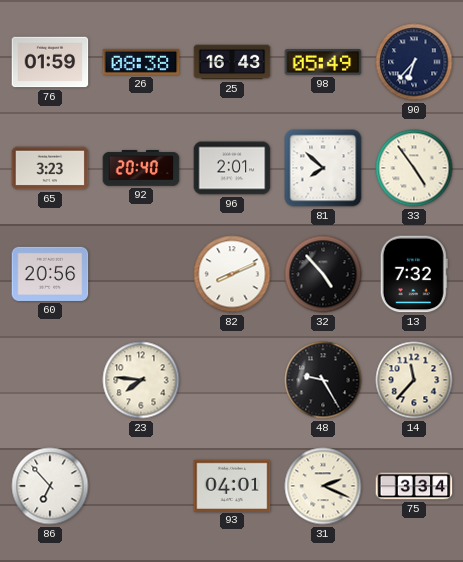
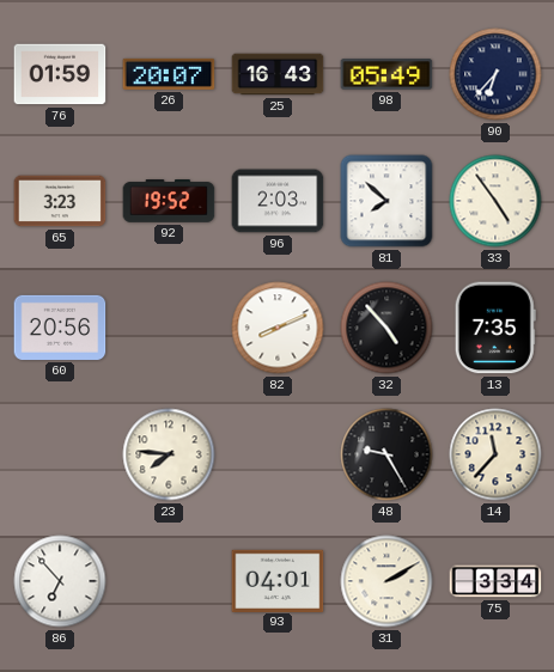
26: 08:38 -> 20:07
92: 20:40 -> 19:52
96: 2:01 -> 2:03
13: 7:32 -> 7:35
31: 2:19 -> 2:10
